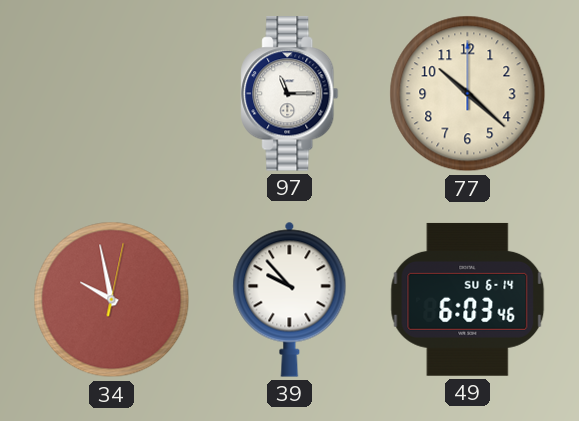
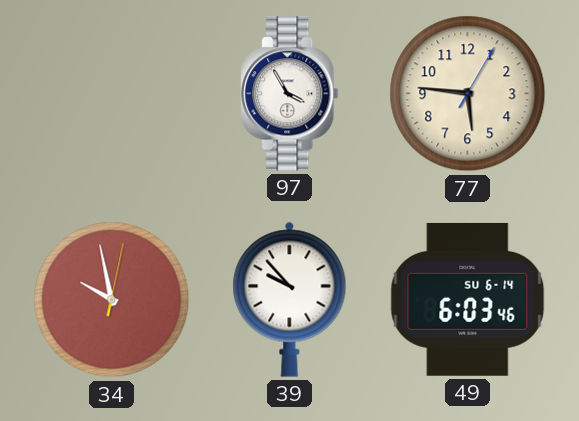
97: 11:15 -> 3:55
77: 10:22 -> 5:46
